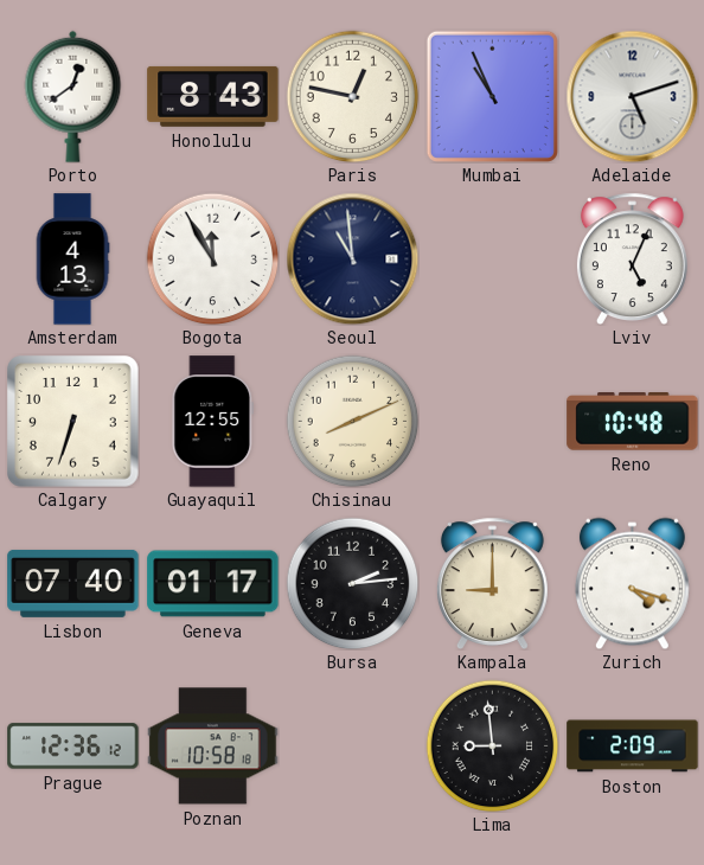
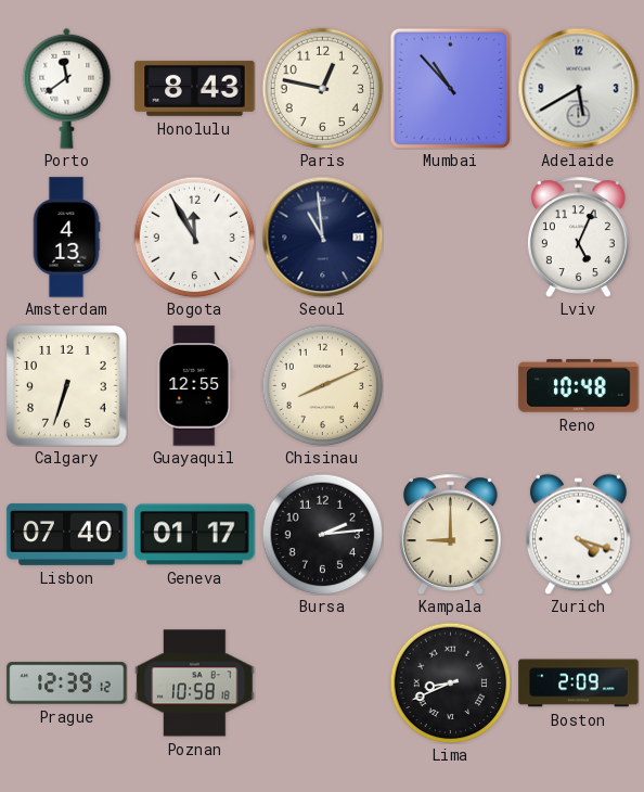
Porto: 12:39 -> 11:39
Mumbai: 10:56 -> 10:53
Adelaide: 5:12 -> 5:40
Prague: 12:36 -> 12:39
Lima: 8:59 -> 8:41
